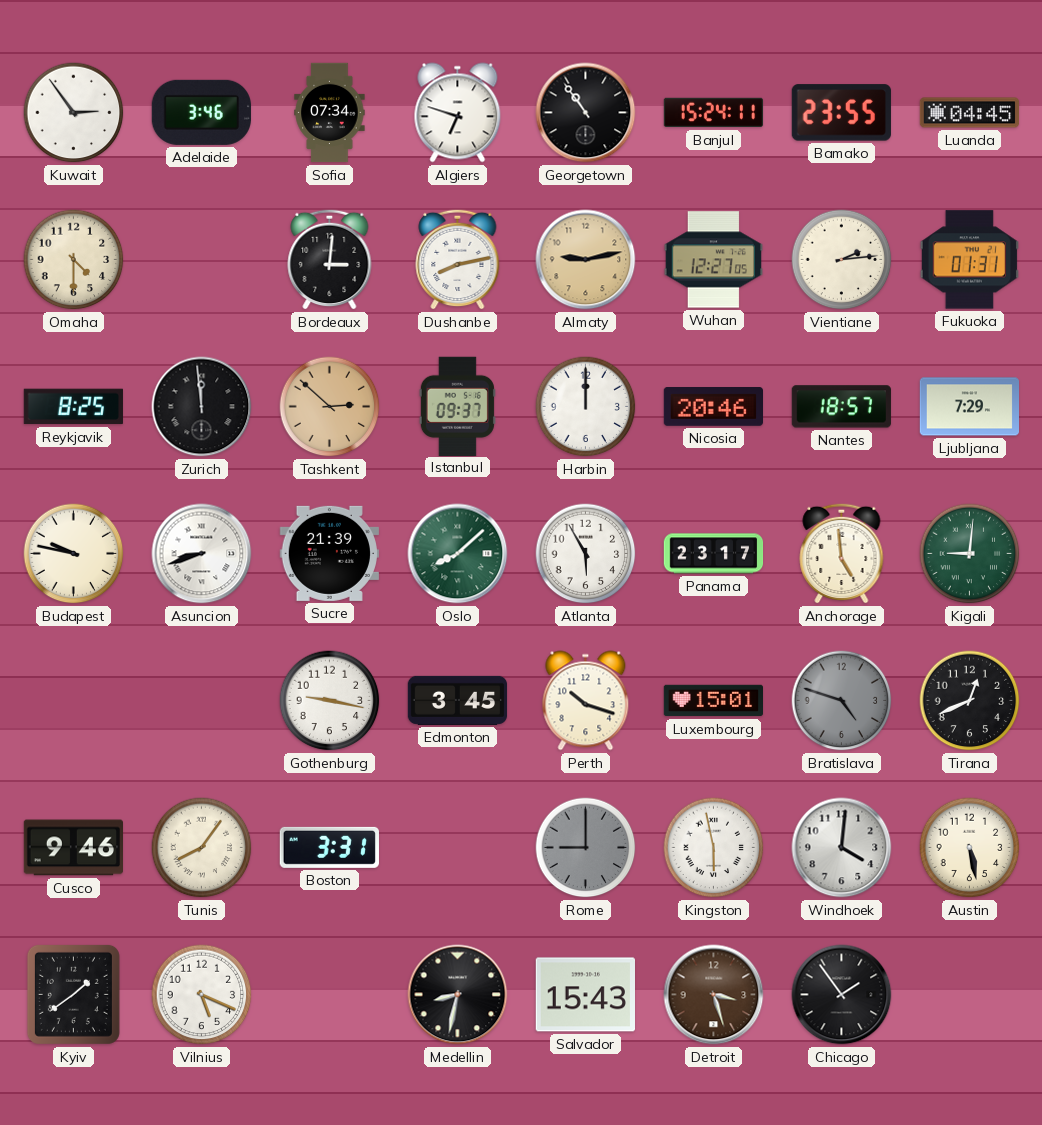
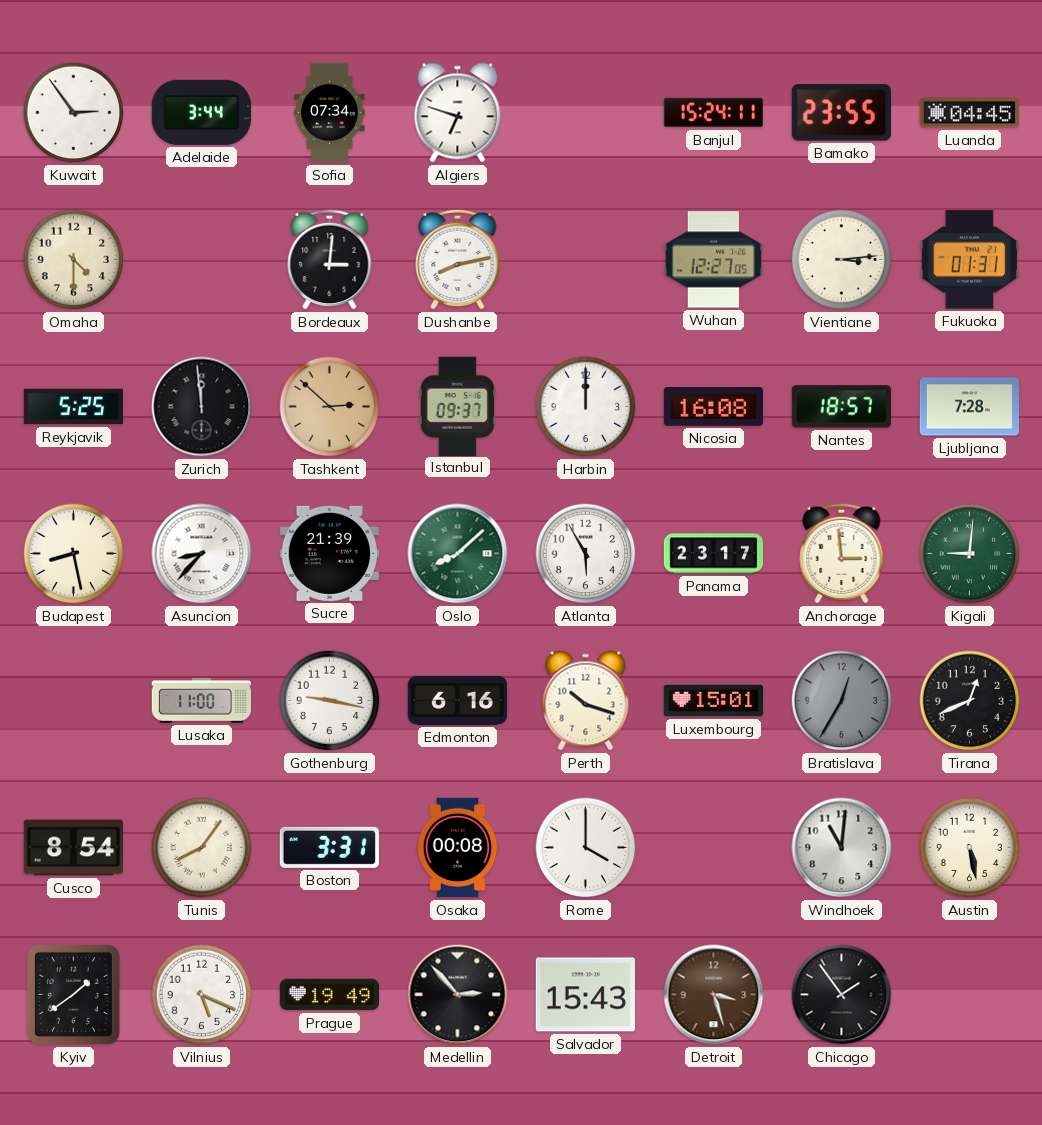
Adelaide: 3:46 -> 3:44
Georgetown: 10:54 -> none
Almaty: 9:13 -> none
Vientiane: 2:14 -> 3:14
Reykjavik: 8:25 -> 5:25
Nicosia: 20:46 -> 16:08
Ljubljana: 7:29 -> 7:28
Budapest: 9:47 -> 8:28
Asuncion: 8:42 -> 8:37
Anchorage: 4:59 -> 2:59
Lusaka: none -> 11:00
Edmonton: 3:45 -> 6:16
Bratislava: 4:48 -> 12:35
Cusco: 9:46 -> 8:54
Osaka: none -> 00:08
Rome: 9:00 -> 4:00
Rome dial: grey -> white
Kingston: 5:58 -> none
Windhoek: 4:01 -> 11:01
Prague: none -> 19:49
Medellin: 8:32 -> 2:53
